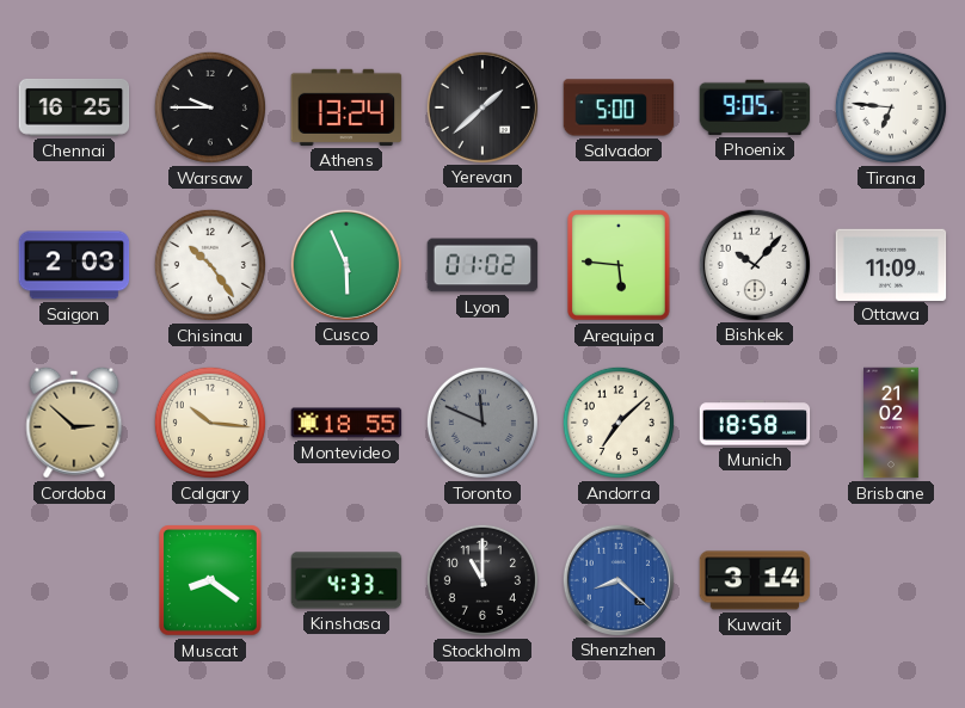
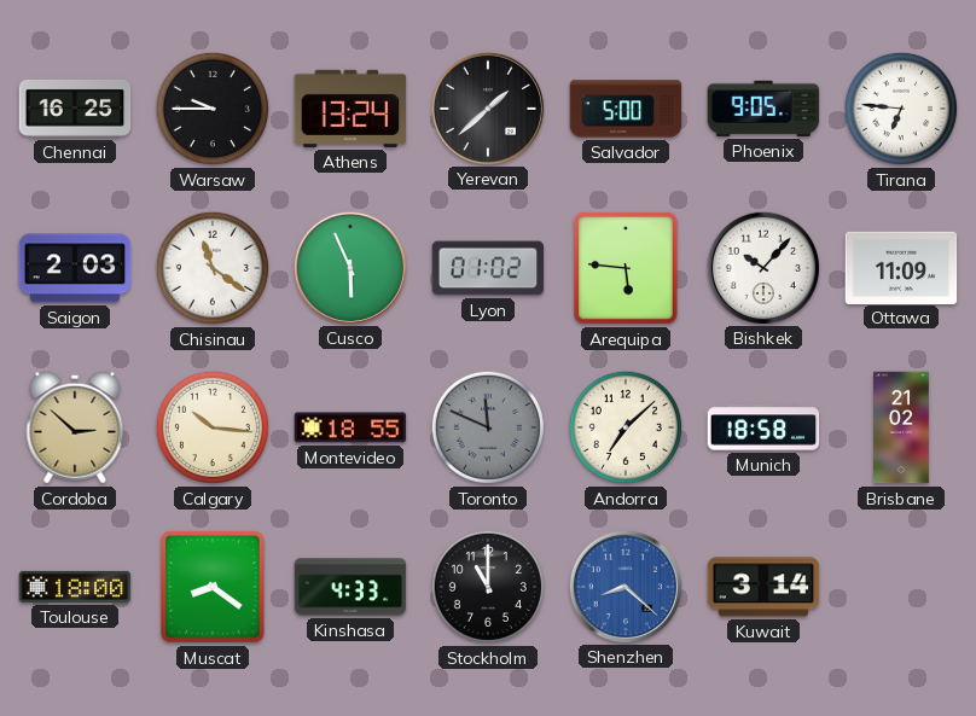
Chisinau: 10:24 -> 11:21
Toulouse: none -> 18:00
